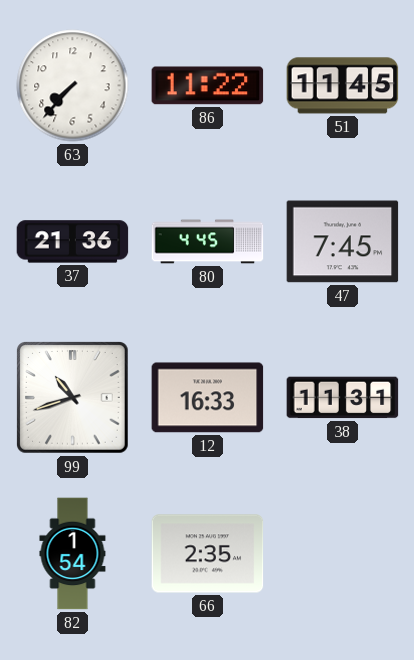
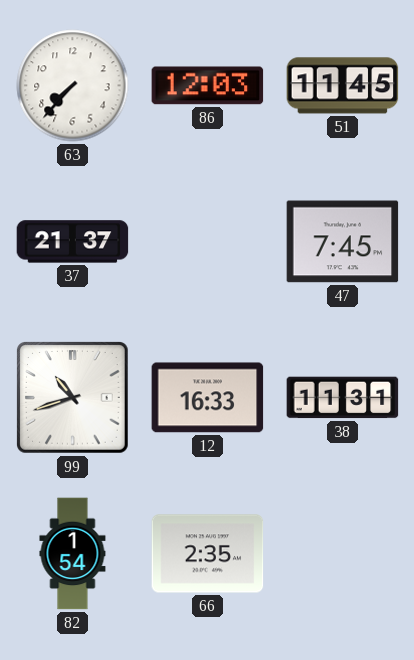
86: 11:22 -> 12:03
37: 21:36 -> 21:37
80: 4:45 -> none
